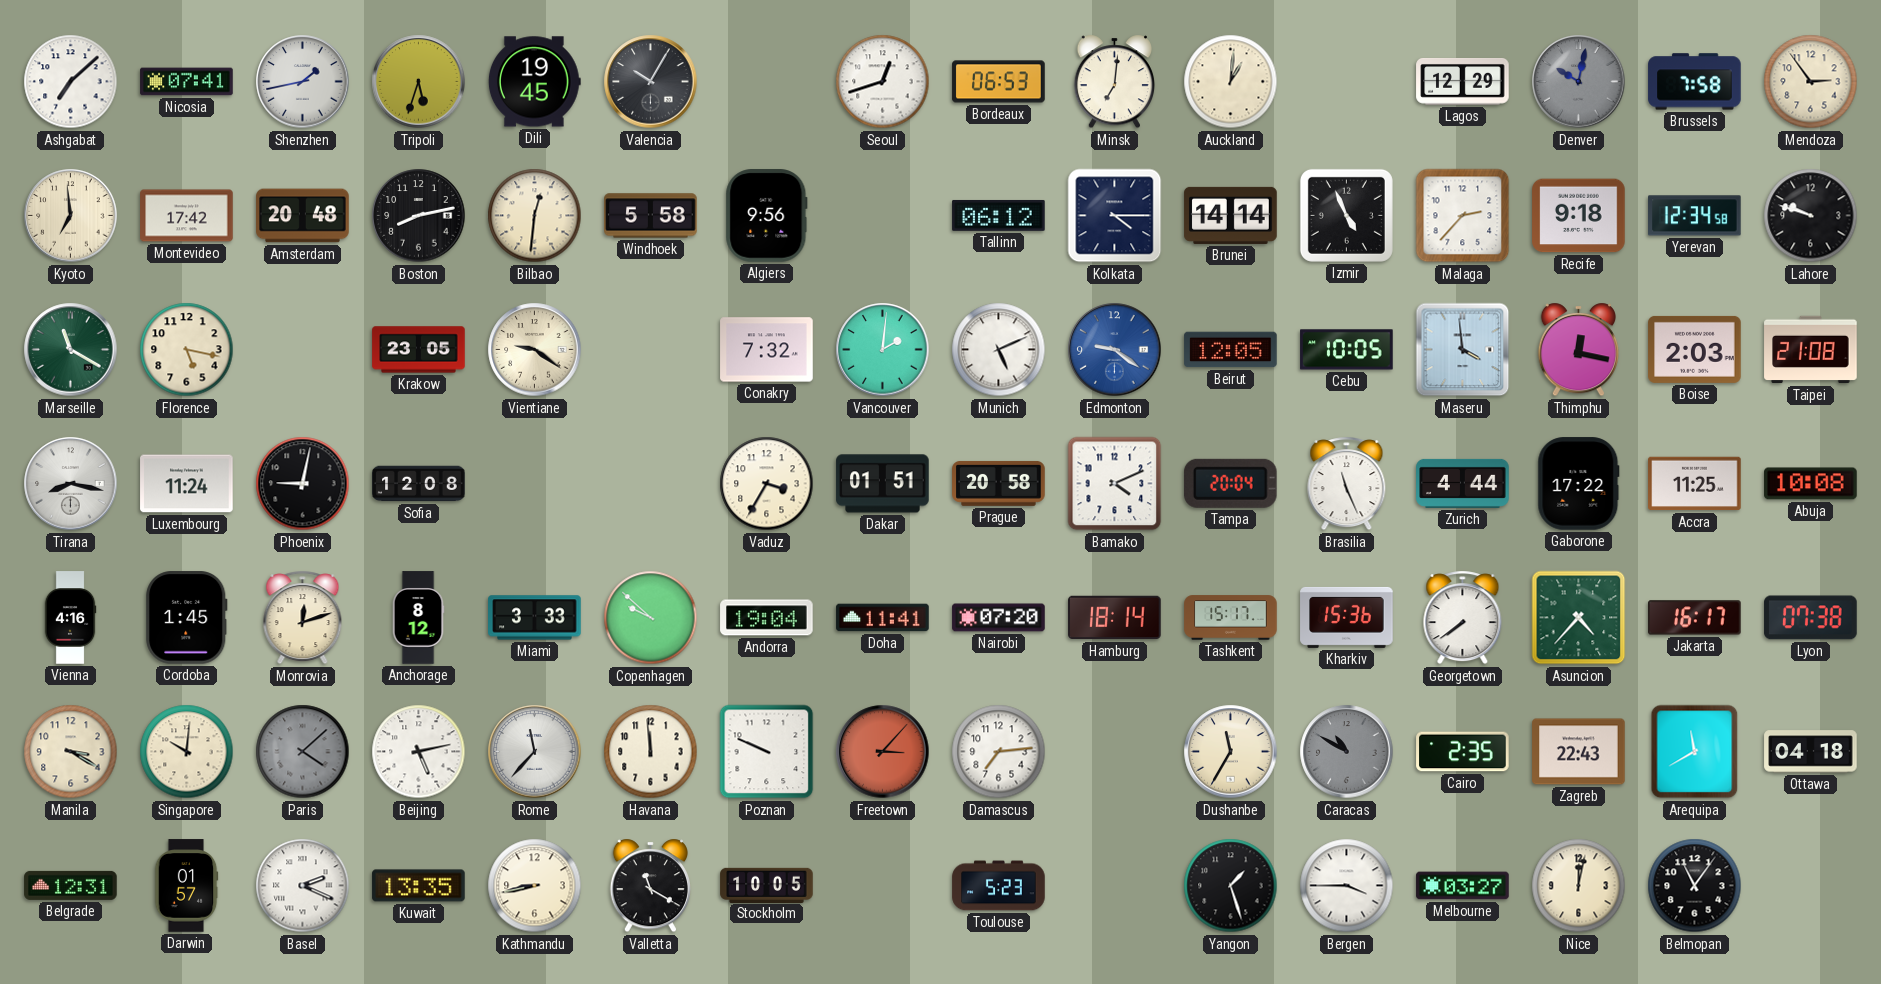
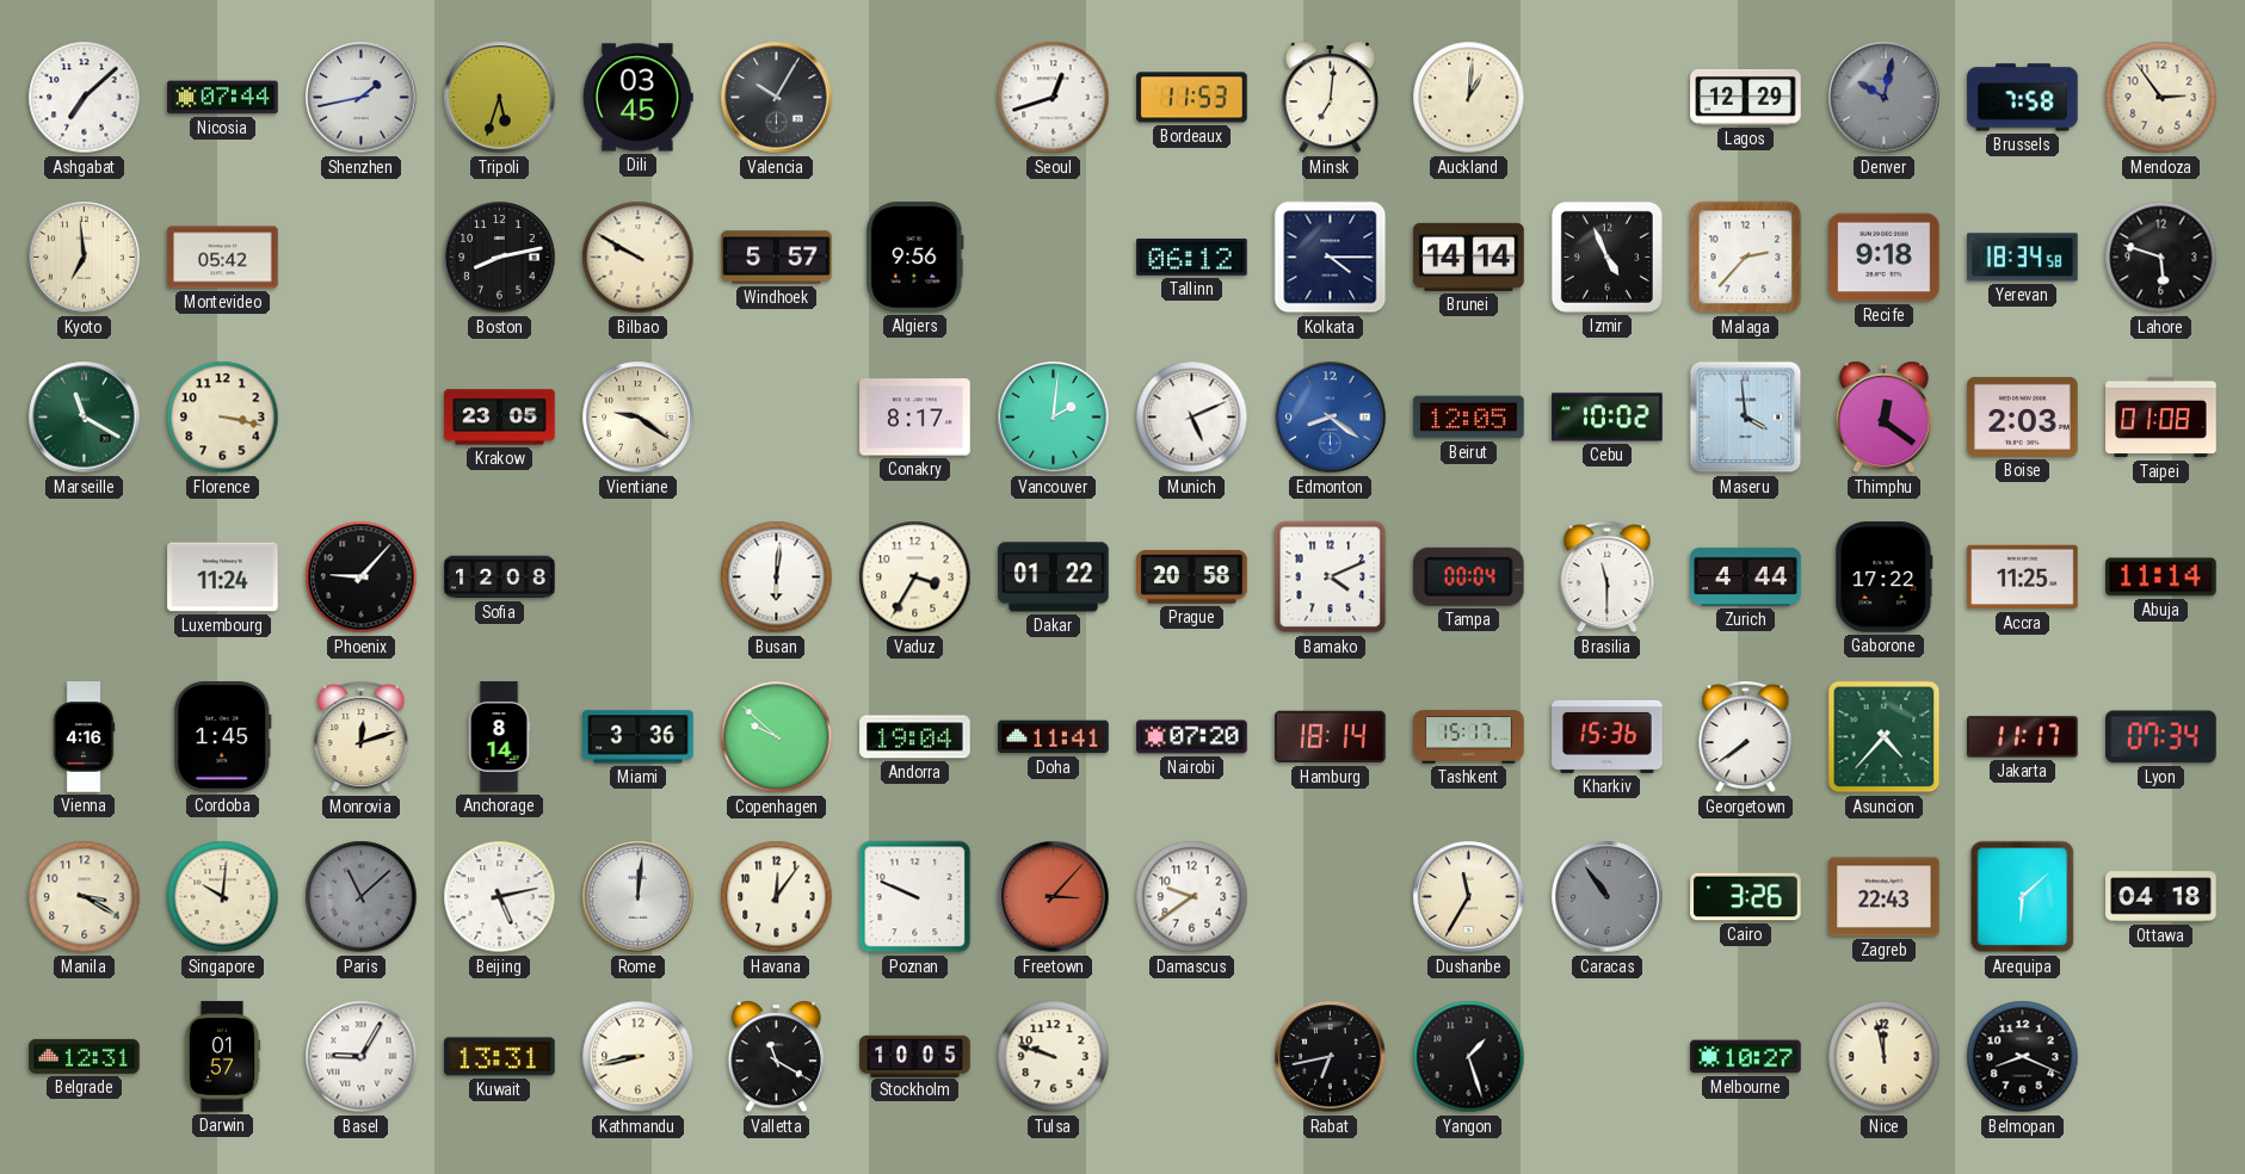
Nicosia: 07:41 -> 07:44
Dili: 19:45 -> 03:45
Bordeaux: 06:53 -> 11:53
Montevideo: 17:42 -> 05:42
Amsterdam: 20:48 -> none
Bilbao: 12:31 -> 9:50
Windhoek: 5:58 -> 5:57
Yerevan: 12:34 -> 18:34
Lahore: 9:48 -> 5:48
Florence: 5:17 -> 3:17
Conakry: 7:32 -> 8:17
Edmonton: 9:21 -> 8:21
Cebu: 10:05 -> 10:02
Thimphu: 12:17 -> 12:21
Taipei: 21:08 -> 01:08
Tirana: 8:17 -> none
Phoenix: 9:02 -> 9:07
Busan: none -> 6:01
Dakar: 01:51 -> 01:22
Tampa: 20:04 -> 00:04
Brasilia: 11:26 -> 11:30
Abuja: 10:08 -> 11:14
Anchorage: 8:12 -> 8:14
Miami: 3:33 -> 3:36
Jakarta: 16:17 -> 11:17
Lyon: 07:38 -> 07:34
Paris: 4:08 -> 11:08
Rome: 11:37 -> 12:01
Havana: 11:59 -> 12:06
Damascus: 7:14 -> 9:39
Caracas: 10:50 -> 10:54
Cairo: 2:35 -> 3:26
Arequipa: 11:40 -> 6:08
Basel: 2:19 -> 9:05
Kuwait: 13:35 -> 13:31
Tulsa: none -> 9:48
Toulouse: 5:23 -> none
Rabat: none -> 6:43
Bergen: 3:45 -> none
Melbourne: 03:27 -> 10:27
Nice: 12:02 -> 11:58
Belmopan: 11:06 -> 8:19
